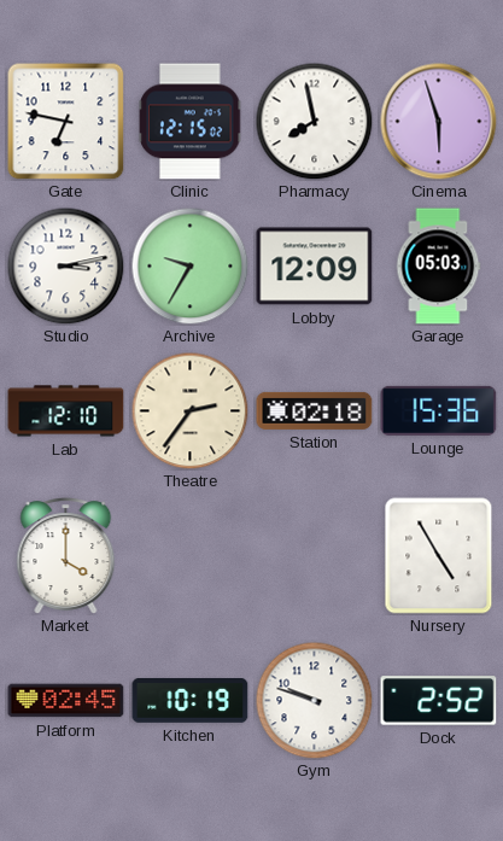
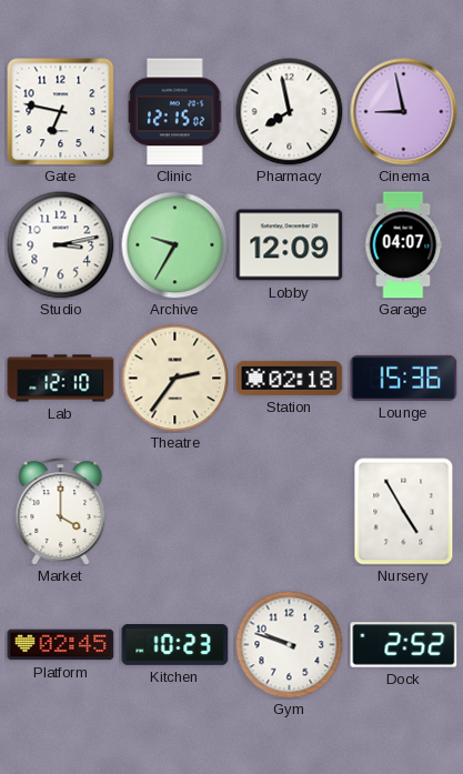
Cinema: 5:57 -> 8:58
Garage: 05:03 -> 04:07
Kitchen: 10:19 -> 10:23
